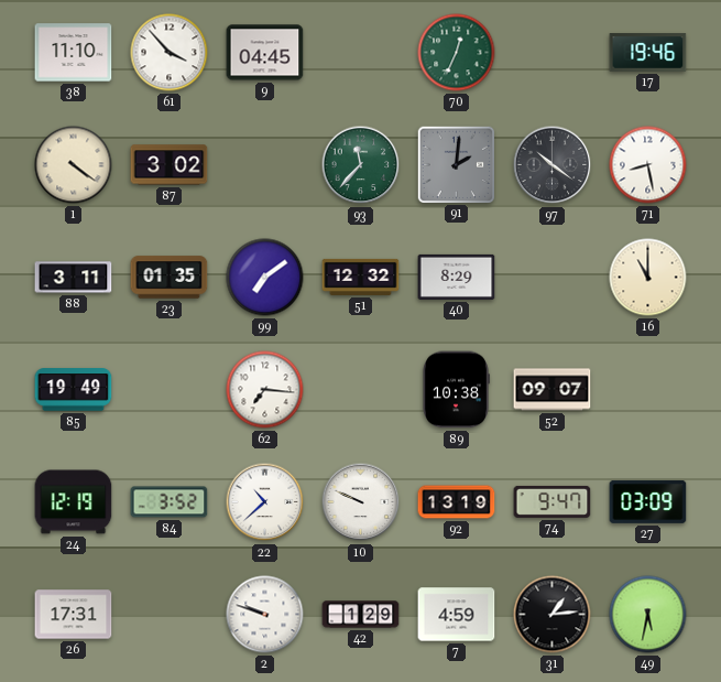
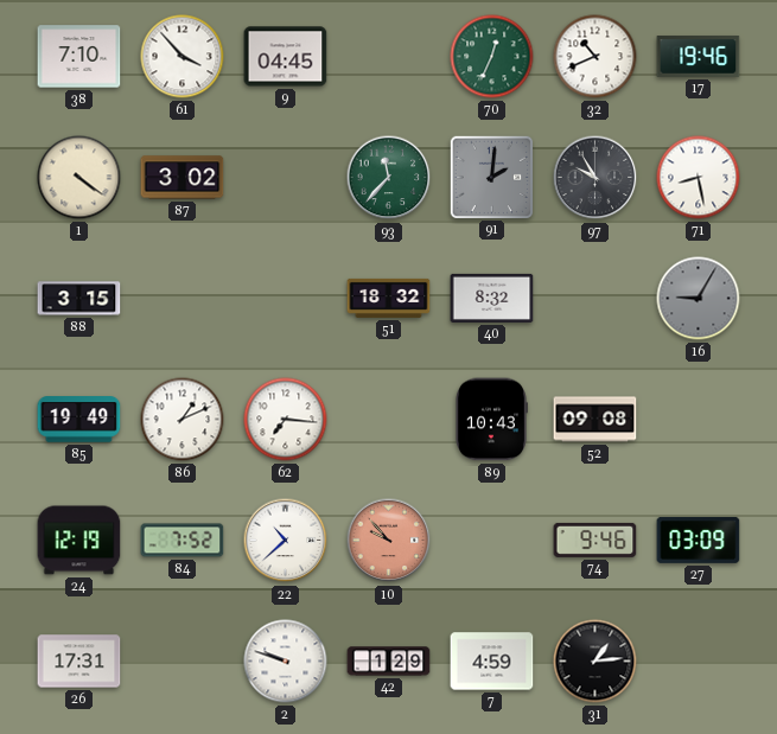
38: 11:10 -> 7:10
32: none -> 10:41
97: 10:21 -> 9:55
88: 3:11 -> 3:15
23: 01:35 -> none
99: 7:09 -> none
51: 12:32 -> 18:32
40: 8:29 -> 8:32
16: 11:00 -> 9:05
16 dial: cream -> grey
86: none -> 1:11
89: 10:38 -> 10:43
52: 09:07 -> 09:08
84: 3:52 -> 7:52
10: 9:49 -> 9:53
10 dial: white -> salmon
92: 13:19 -> none
74: 9:47 -> 9:46
49: 5:32 -> none
